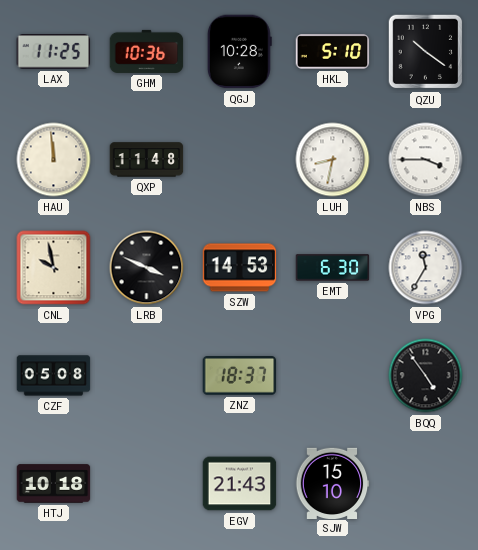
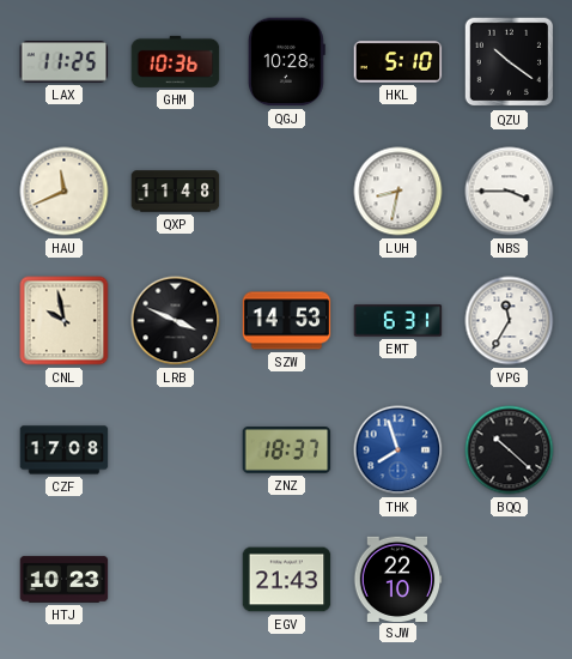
HAU: 11:59 -> 11:41
EMT: 6:30 -> 6:31
CZF: 05:08 -> 17:08
THK: none -> 7:57
BQQ: 4:54 -> 10:22
HTJ: 10:18 -> 10:23
SJW: 15:10 -> 22:10
